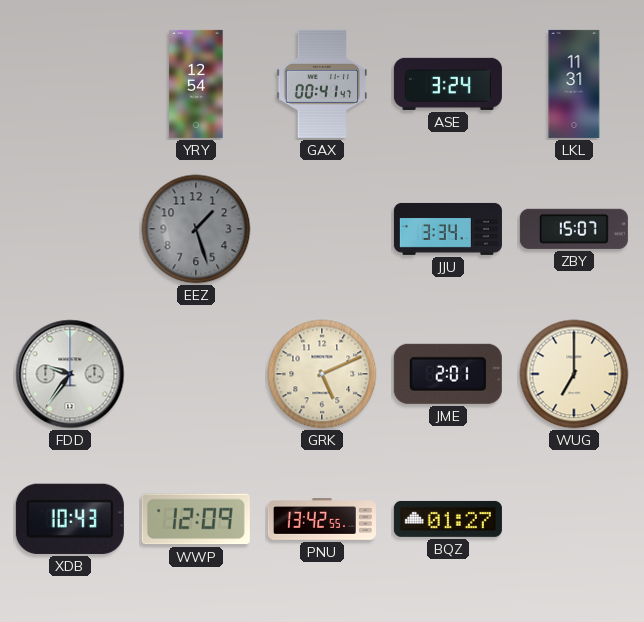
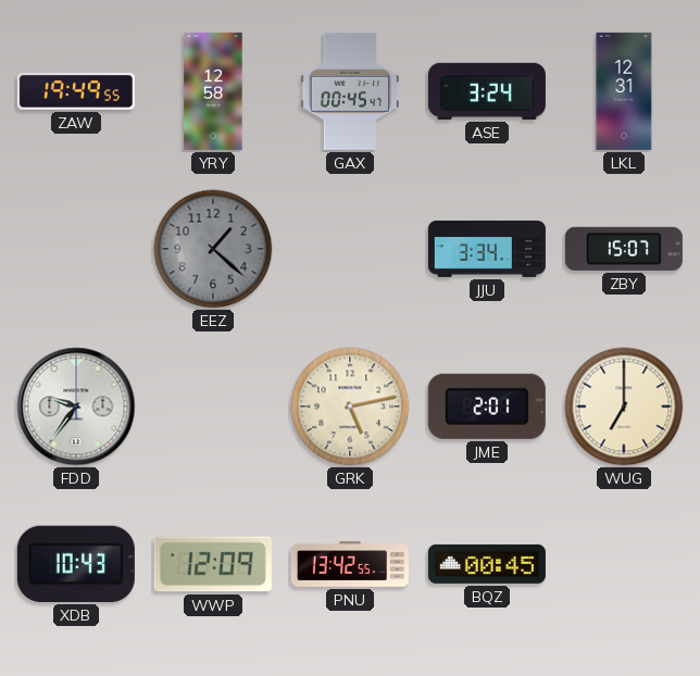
ZAW: none -> 19:49
YRY: 12:54 -> 12:58
GAX: 00:41 -> 00:45
LKL: 11:31 -> 12:31
EEZ: 1:27 -> 1:22
GRK: 5:11 -> 5:13
BQZ: 01:27 -> 00:45
